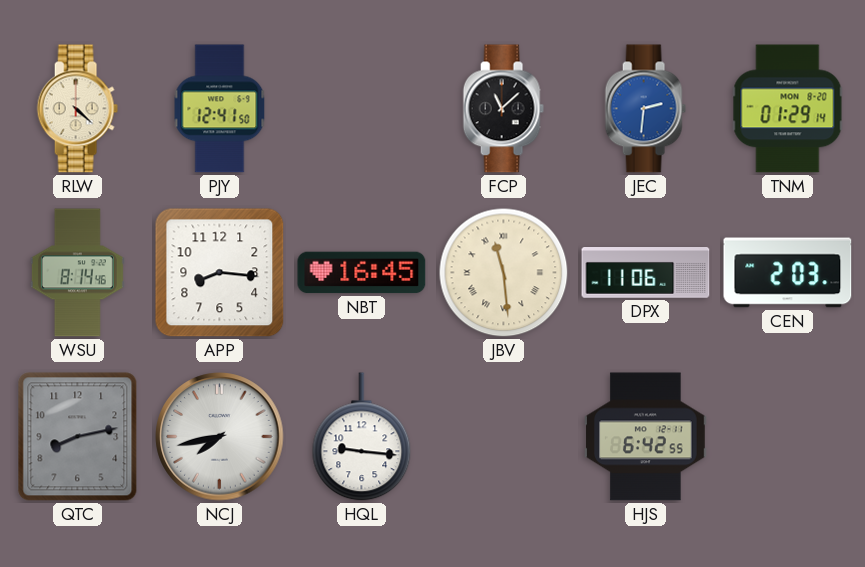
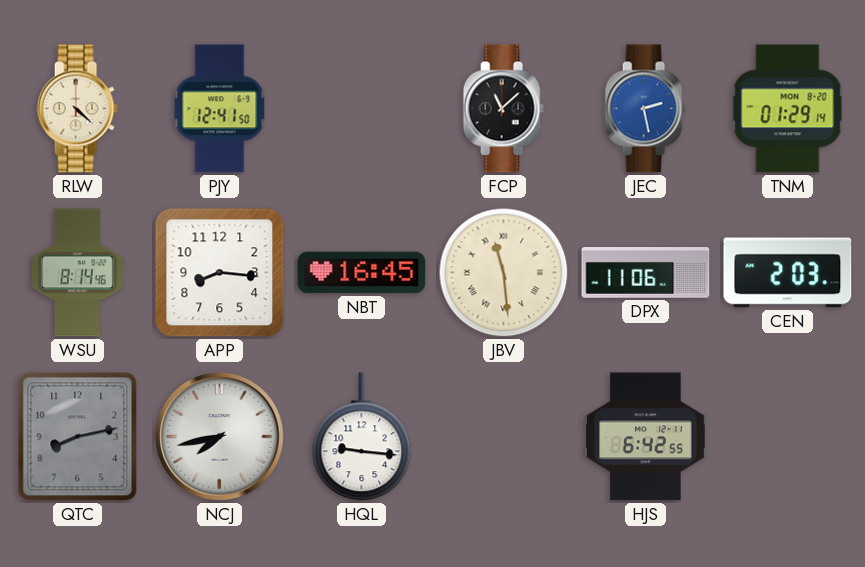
JEC: 2:31 -> 2:28
